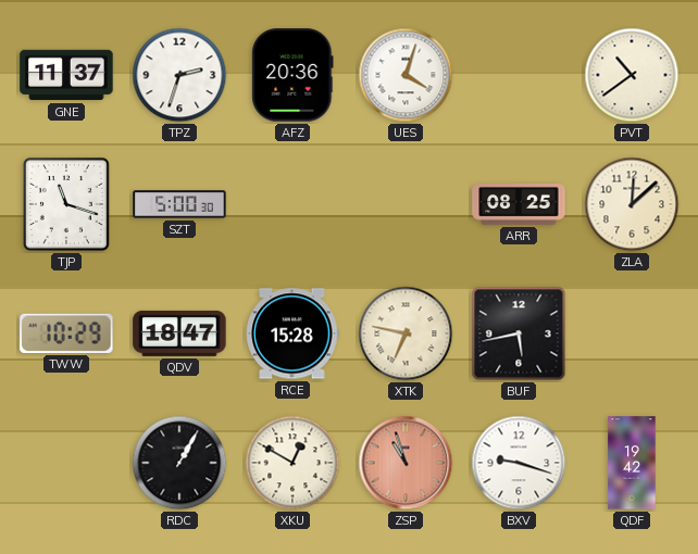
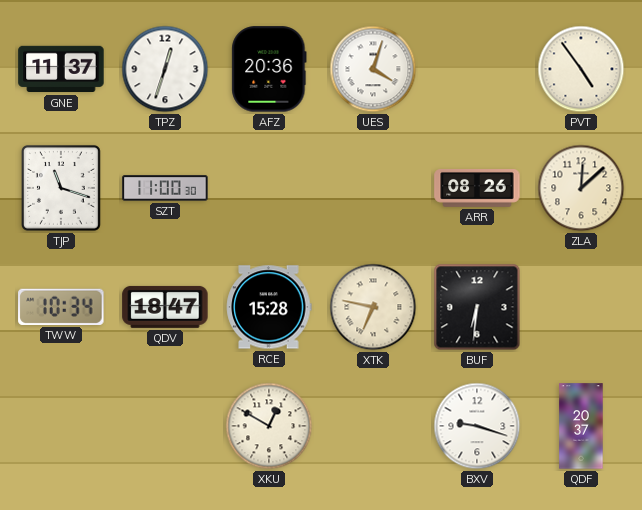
TPZ: 2:33 -> 12:33
PVT: 10:39 -> 4:54
SZT: 5:00 -> 11:00
ARR: 08:25 -> 08:26
TWW: 10:29 -> 10:34
BUF: 5:43 -> 6:31
RDC: 1:05 -> none
ZSP: 10:57 -> none
QDF: 19:42 -> 20:37
